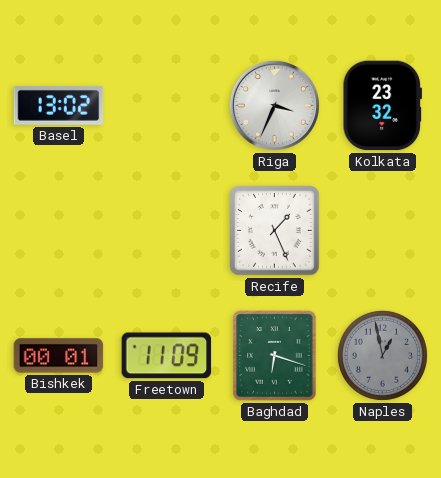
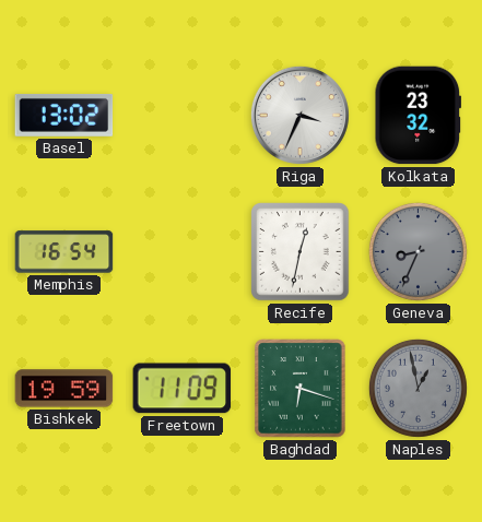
Memphis: none -> 16:54
Recife: 1:26 -> 12:32
Geneva: none -> 8:34
Bishkek: 00:01 -> 19:59
